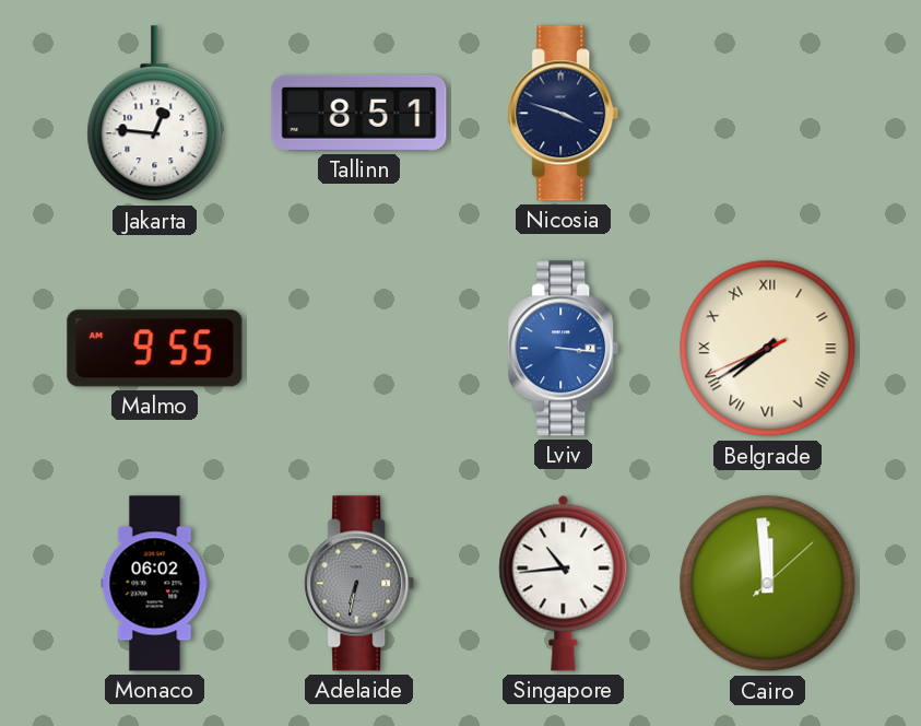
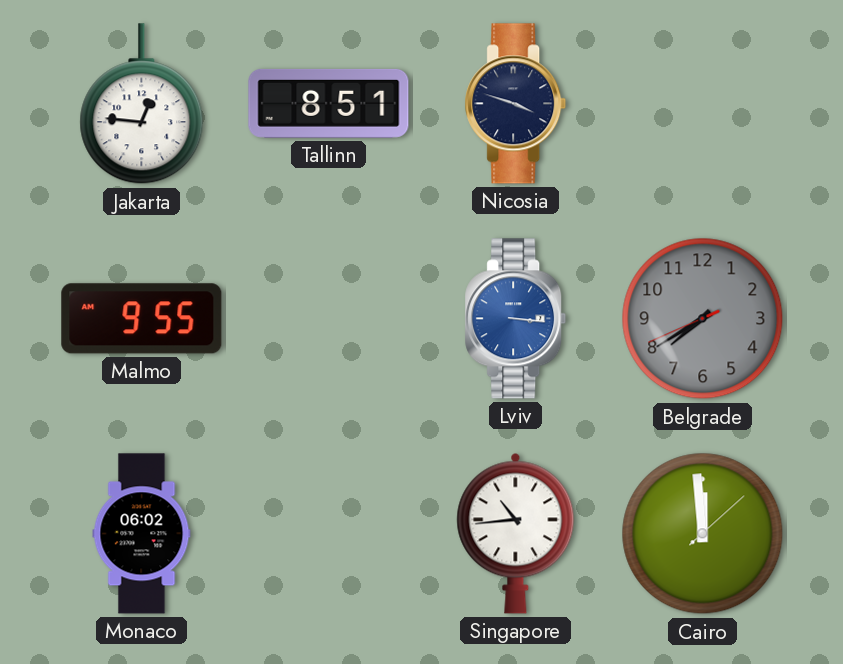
Belgrade dial: cream -> grey
Belgrade numerals: Roman -> Arabic
Adelaide: 6:32 -> none
